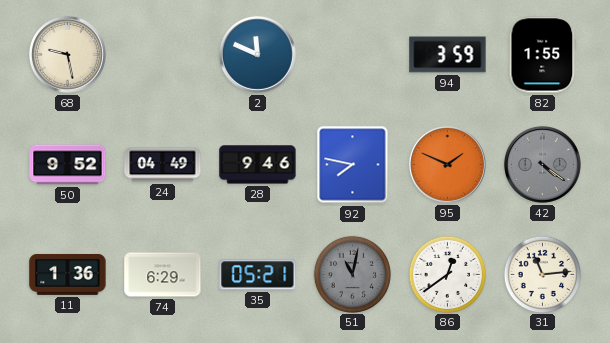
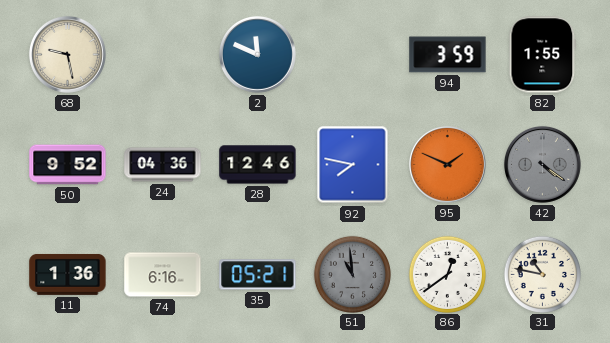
24: 04:49 -> 04:36
28: 9:46 -> 12:46
74: 6:29 -> 6:16
51: 11:02 -> 10:59
31: 11:14 -> 10:47
